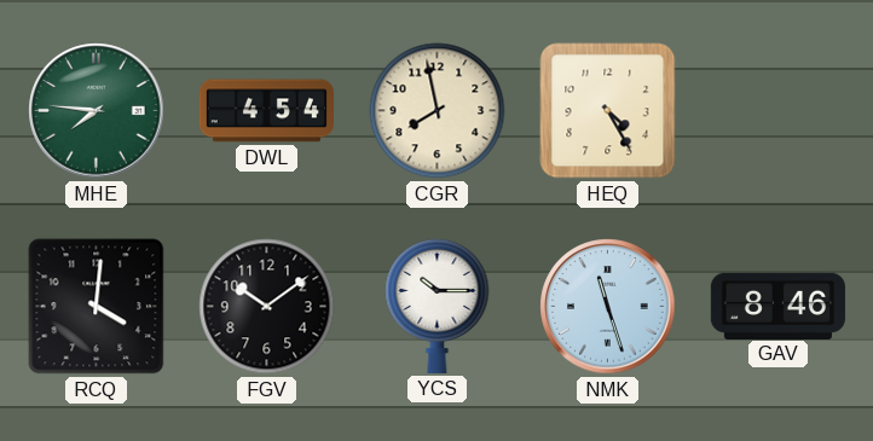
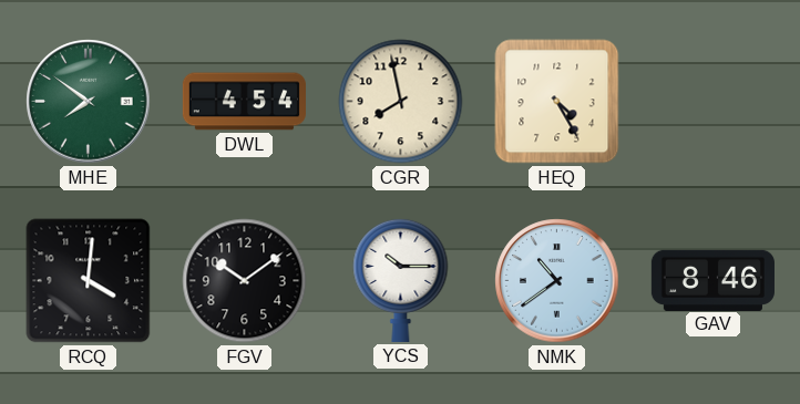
MHE: 7:46 -> 7:51
NMK: 11:27 -> 10:39
